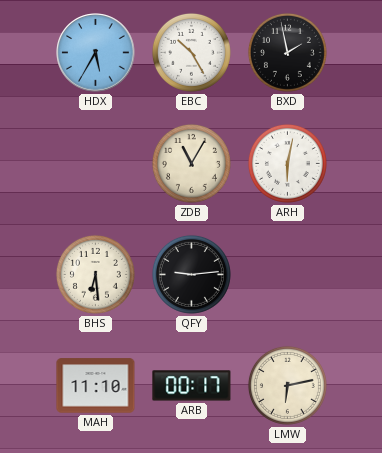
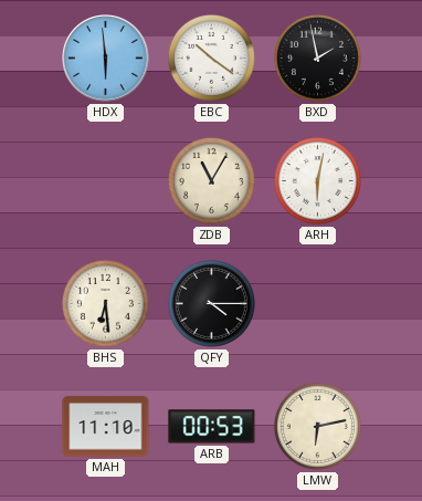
HDX: 5:35 -> 5:59
EBC: 10:25 -> 10:21
QFY: 9:14 -> 4:15
ARB: 00:17 -> 00:53
